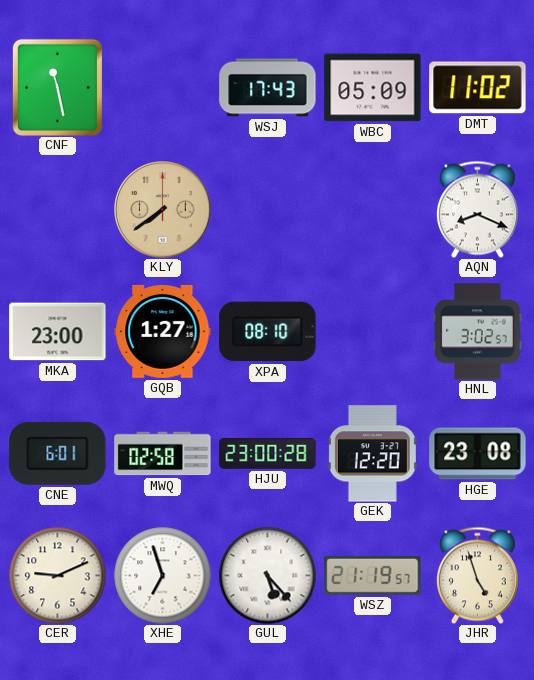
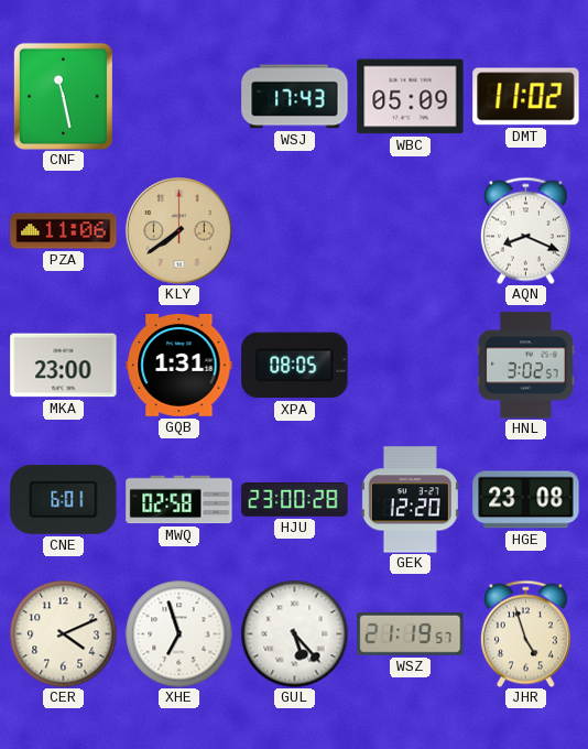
PZA: none -> 11:06
GQB: 1:27 -> 1:31
XPA: 08:10 -> 08:05
CER: 9:11 -> 4:11
